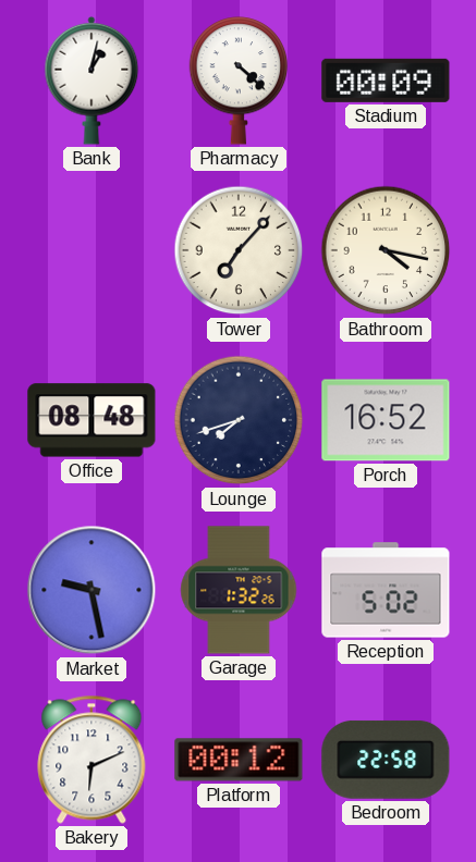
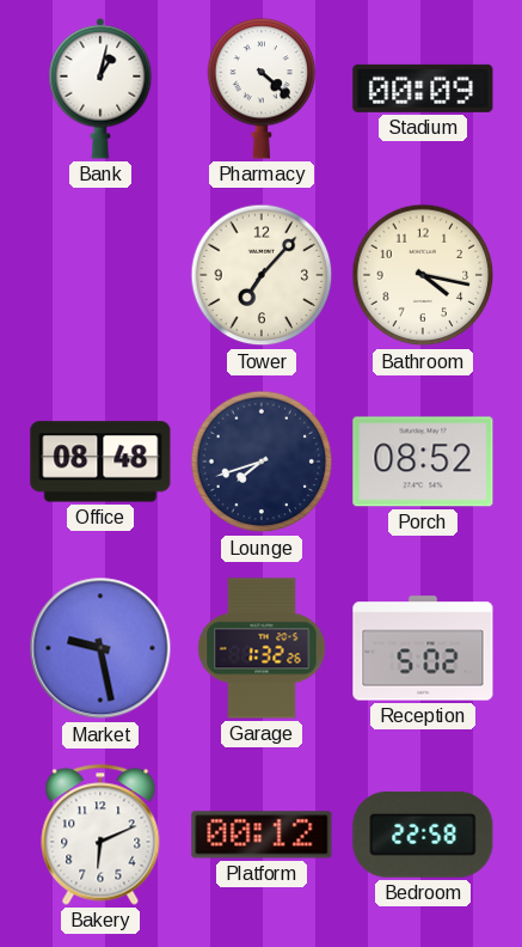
Porch: 16:52 -> 08:52
